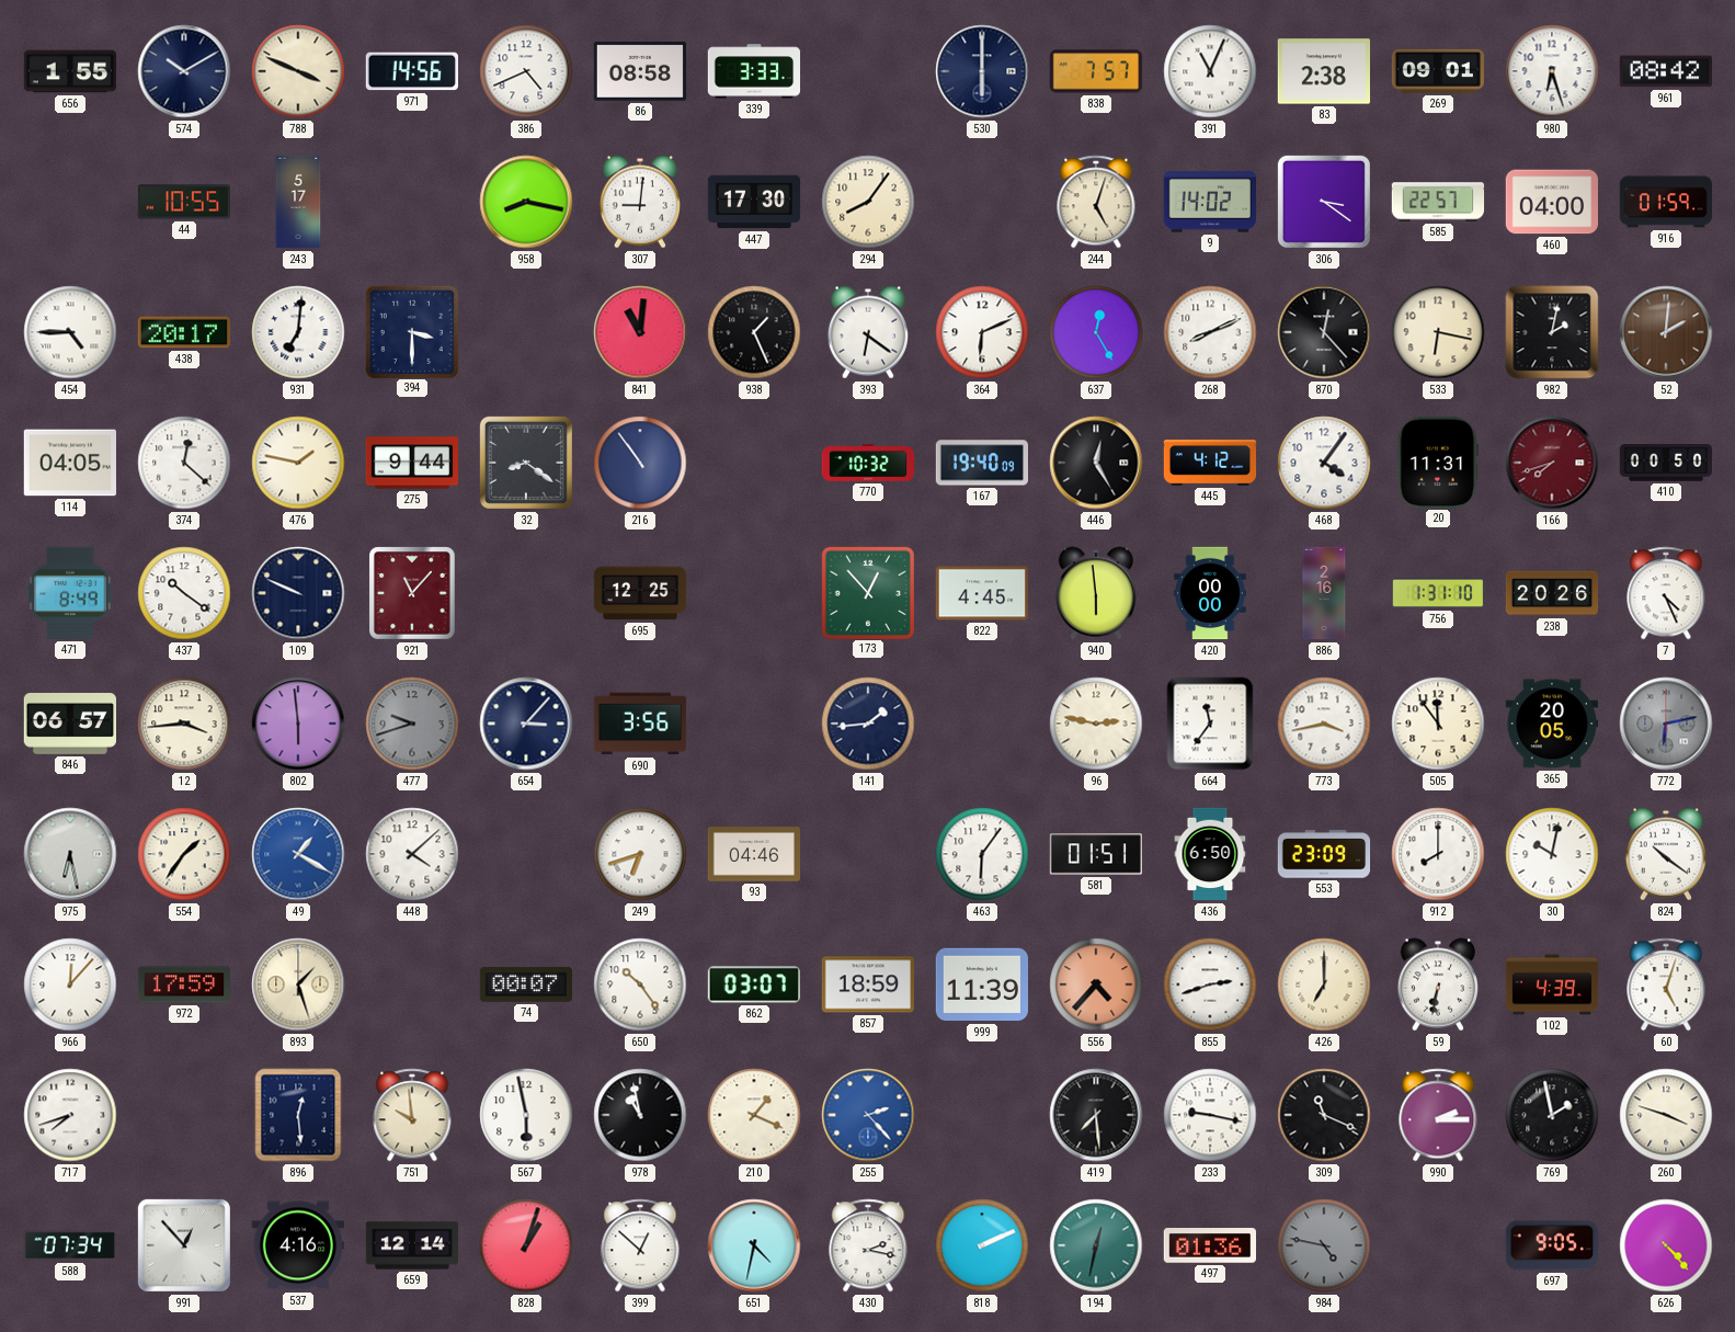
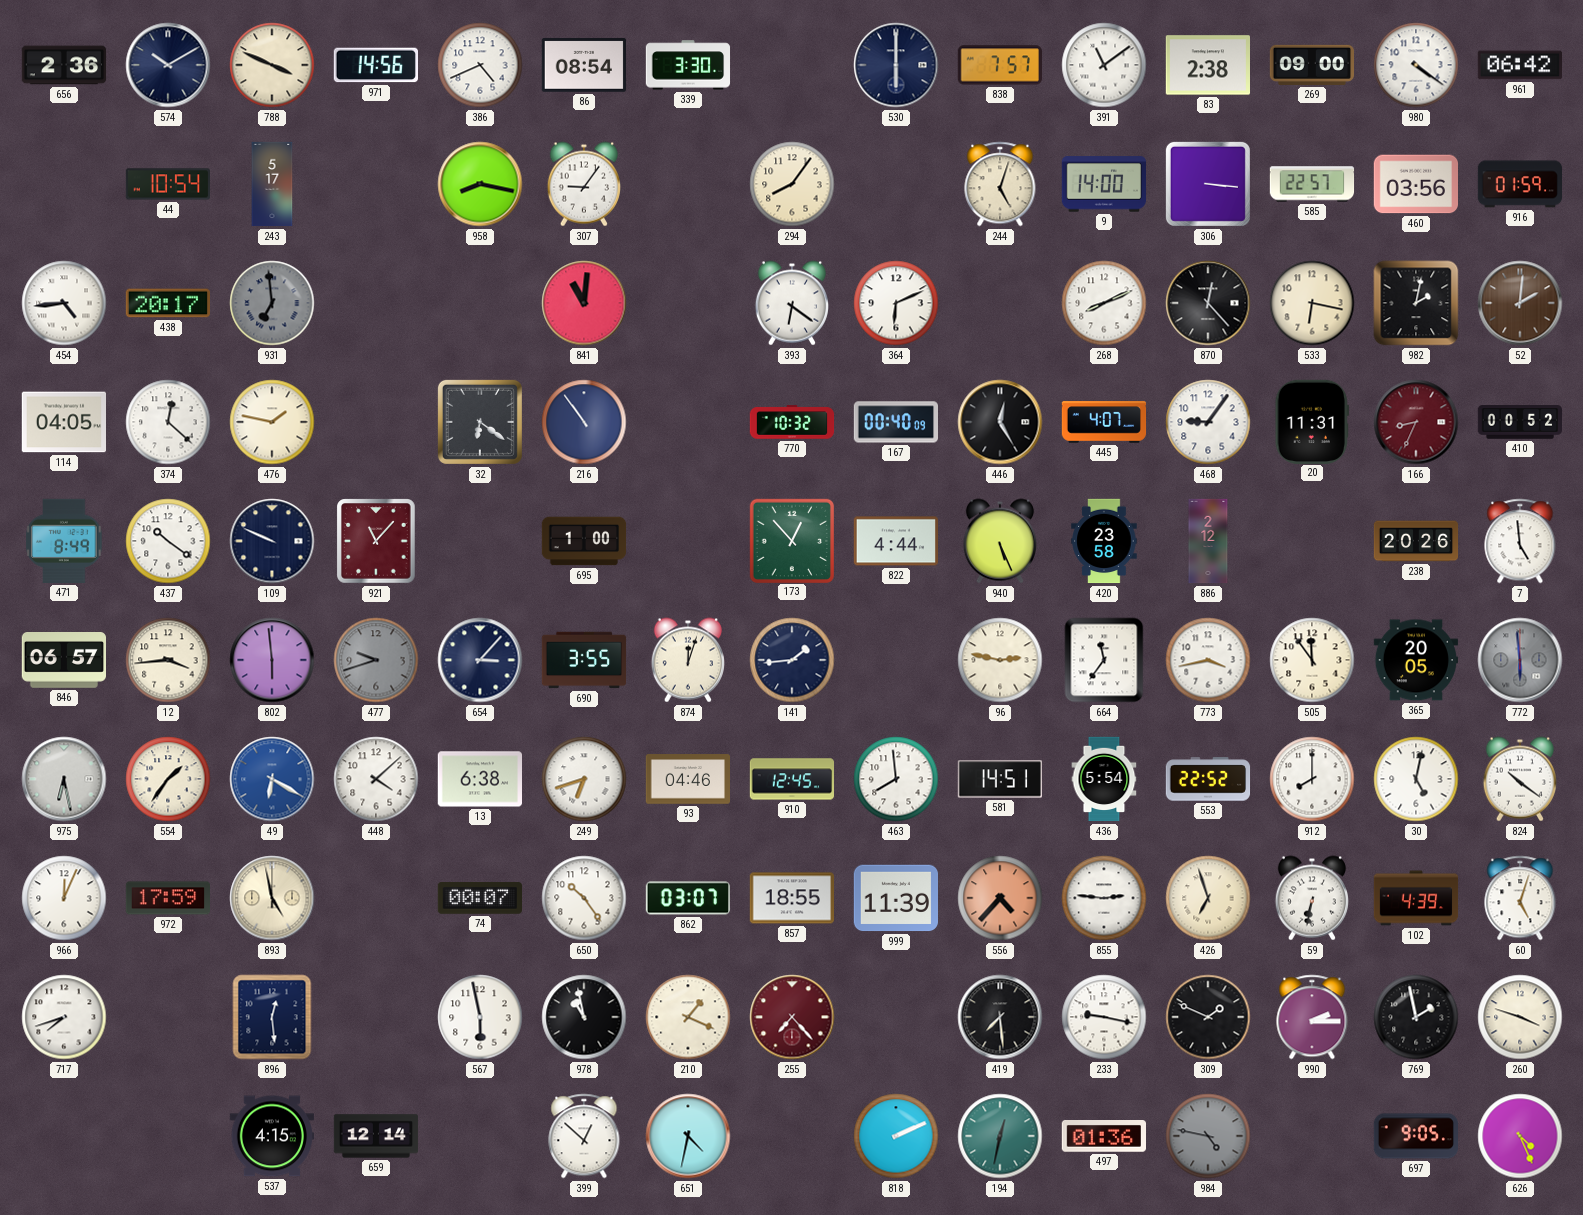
656: 1:55 -> 2:36
86: 08:58 -> 08:54
339: 3:33 -> 3:30
391: 11:04 -> 11:09
269: 09:01 -> 09:00
980: 6:27 -> 4:21
961: 08:42 -> 06:42
44: 10:55 -> 10:54
307: 9:01 -> 9:06
447: 17:30 -> none
9: 14:02 -> 14:00
306: 3:21 -> 3:16
460: 04:00 -> 03:56
454: 4:45 -> 4:44
931: 7:01 -> 6:59
931 dial: white -> grey
394: 3:30 -> none
938: 1:26 -> none
637: 12:25 -> none
275: 9:44 -> none
32: 8:21 -> 6:21
167: 19:40 -> 00:40
445: 4:12 -> 4:07
468: 4:06 -> 9:06
166: 7:42 -> 8:34
410: 00:50 -> 00:52
695: 12:25 -> 1:00
822: 4:45 -> 4:44
940: 5:59 -> 5:26
420: 00:00 -> 23:58
886: 2:16 -> 2:12
756: 1:31 -> none
7: 4:26 -> 4:59
690: 3:56 -> 3:55
874: none -> 12:03
772: 6:13 -> 5:59
49: 1:20 -> 6:20
13: none -> 6:38
910: none -> 12:45
463: 6:06 -> 7:59
581: 01:51 -> 14:51
436: 6:50 -> 5:54
553: 23:09 -> 22:52
30: 10:02 -> 5:02
966: 12:07 -> 12:04
893: 1:27 -> 4:58
857: 18:59 -> 18:55
855: 2:42 -> 2:46
426: 7:00 -> 6:57
751: 9:59 -> none
255: 2:23 -> 7:23
255 dial: blue -> burgundy
309: 11:19 -> 1:49
588: 07:34 -> none
991: 12:53 -> none
537: 4:16 -> 4:15
828: 1:03 -> none
430: 2:17 -> none
626: 4:23 -> 4:26
